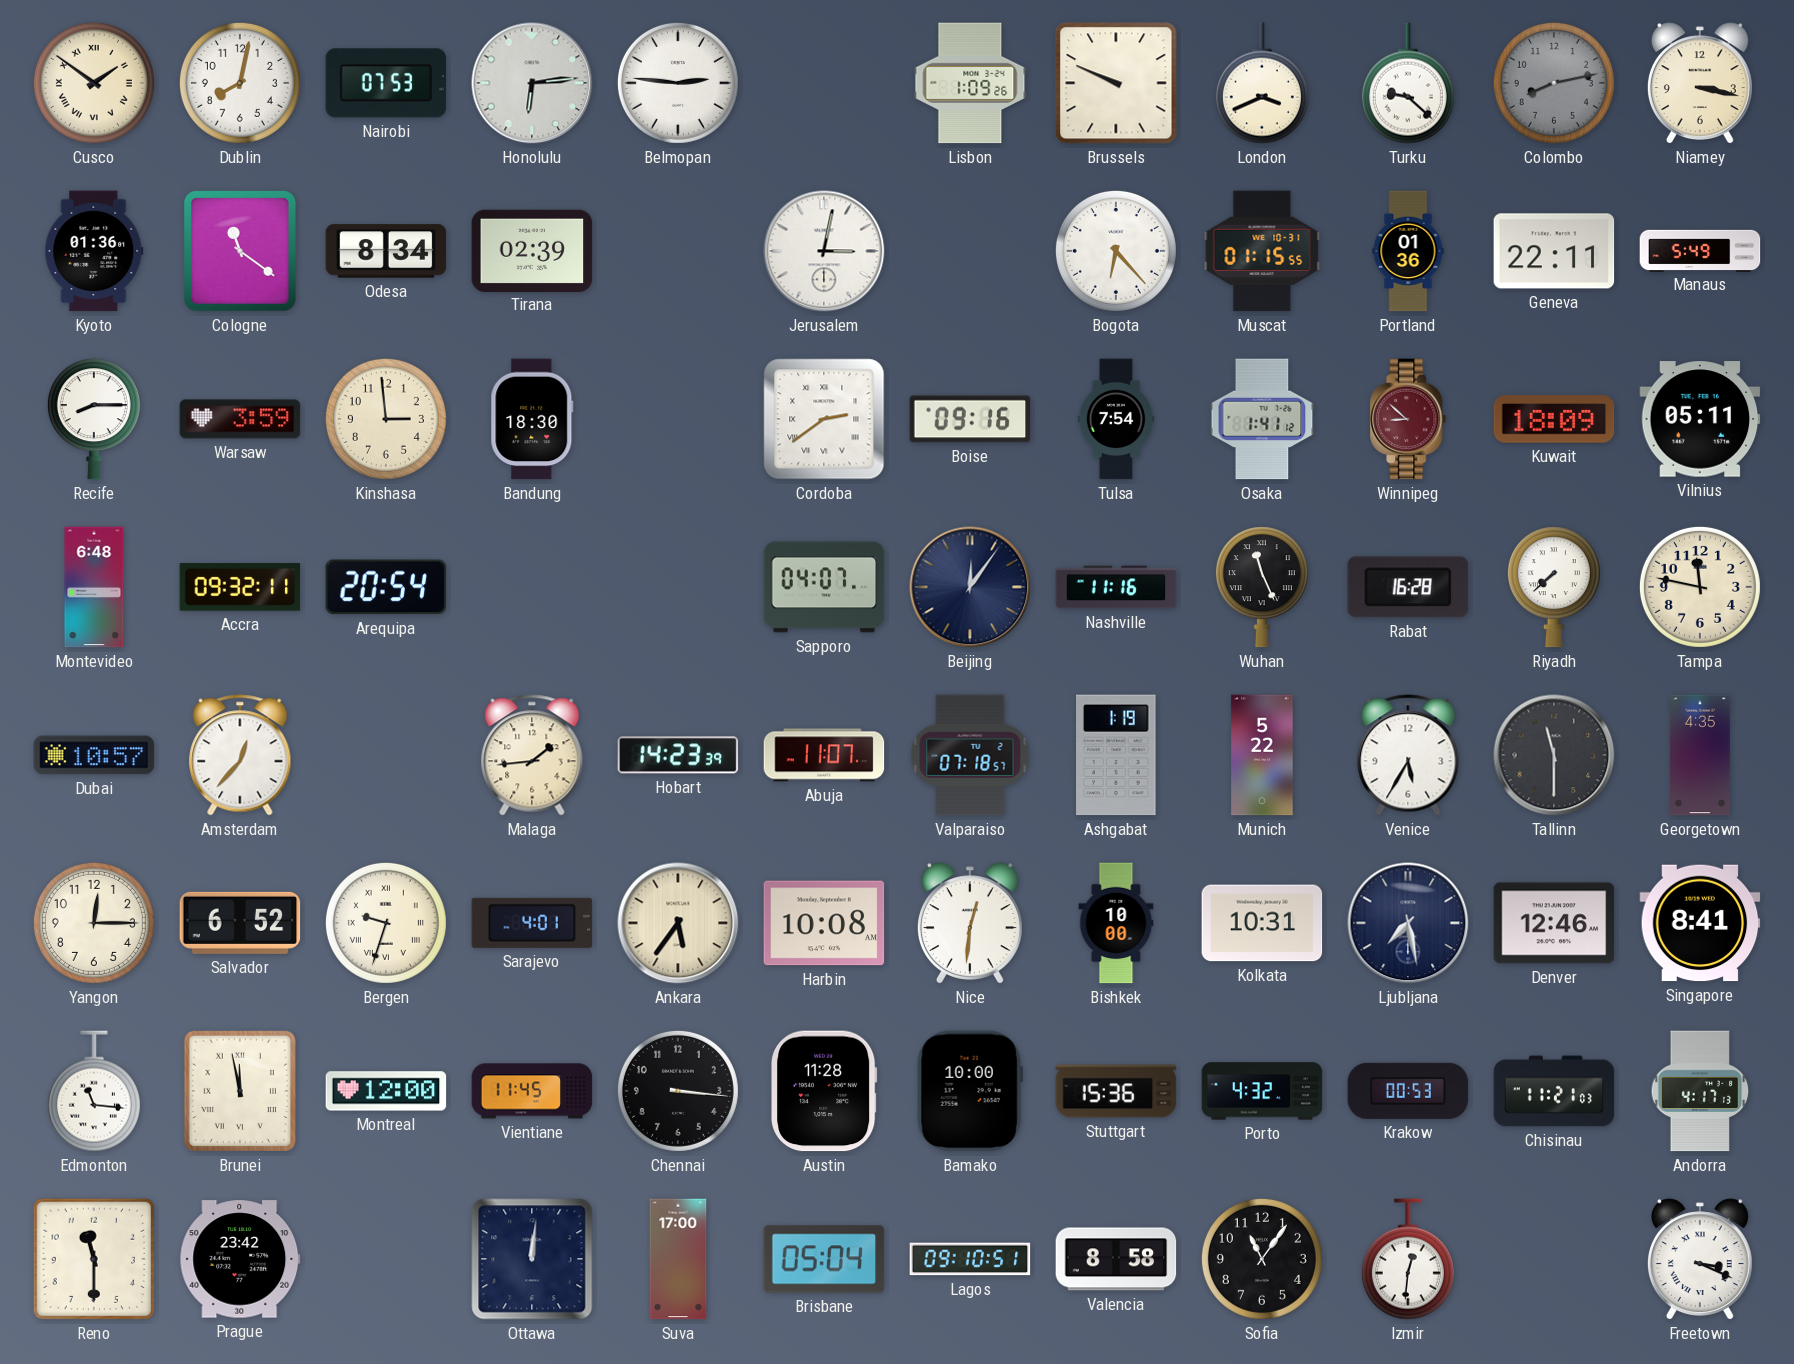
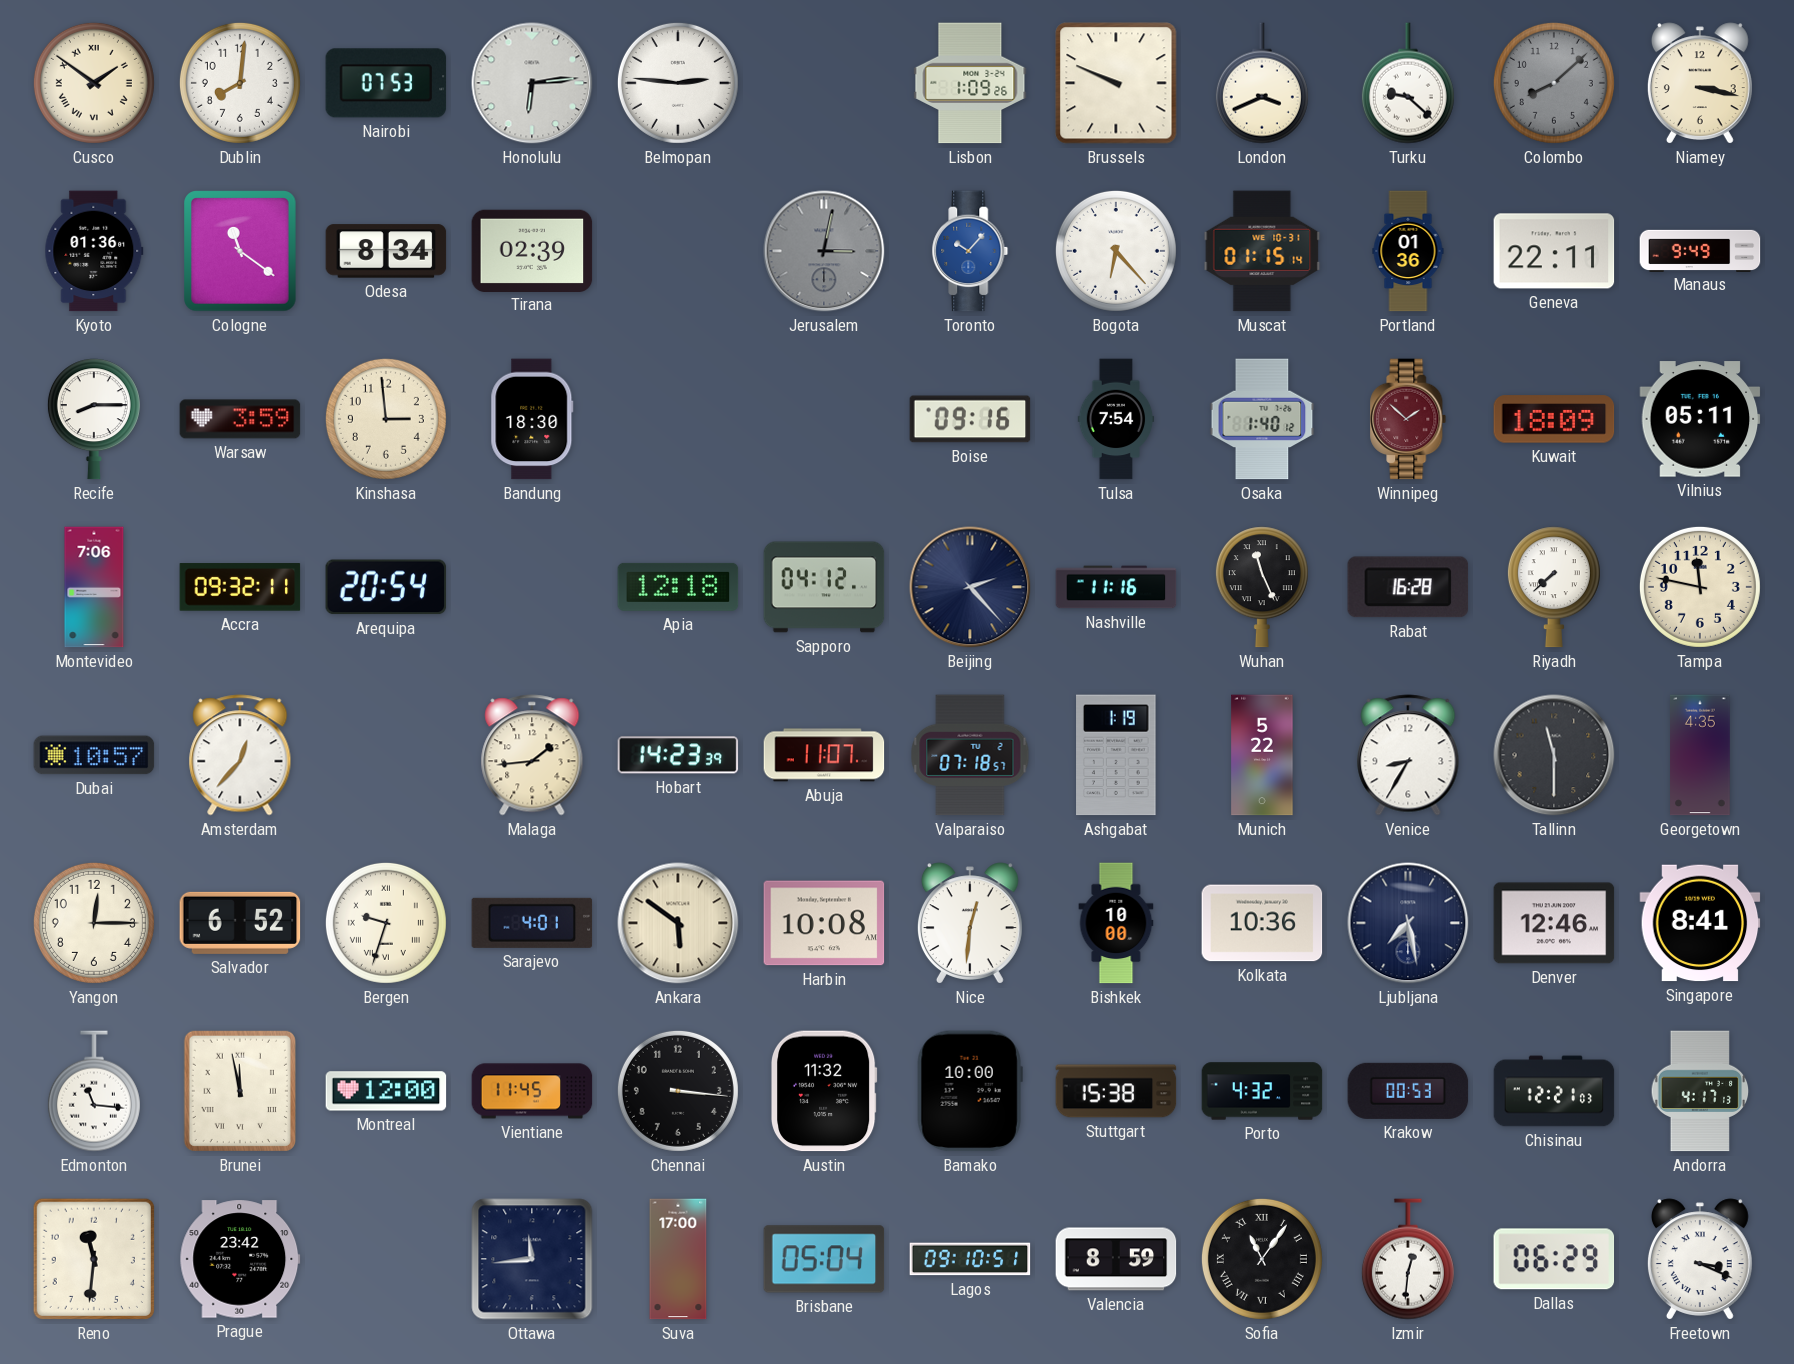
Dublin: 8:02 -> 8:01
Colombo: 8:13 -> 8:08
Jerusalem dial: white -> grey
Toronto: none -> 10:07
Muscat: 01:15:55 -> 01:15:14
Manaus: 5:49 -> 9:49
Cordoba: 2:39 -> none
Osaka: 1:41 -> 1:40
Winnipeg: 8:52 -> 1:52
Montevideo: 6:48 -> 7:06
Apia: none -> 12:18
Sapporo: 04:07 -> 04:12
Beijing: 12:06 -> 2:23
Venice: 5:35 -> 8:35
Ankara: 5:36 -> 5:51
Kolkata: 10:31 -> 10:36
Austin: 11:28 -> 11:32
Stuttgart: 15:36 -> 15:38
Chisinau: 11:21 -> 12:21
Reno: 11:30 -> 11:31
Ottawa: 12:01 -> 11:44
Valencia: 8:58 -> 8:59
Sofia numerals: Arabic -> Roman
Dallas: none -> 06:29
